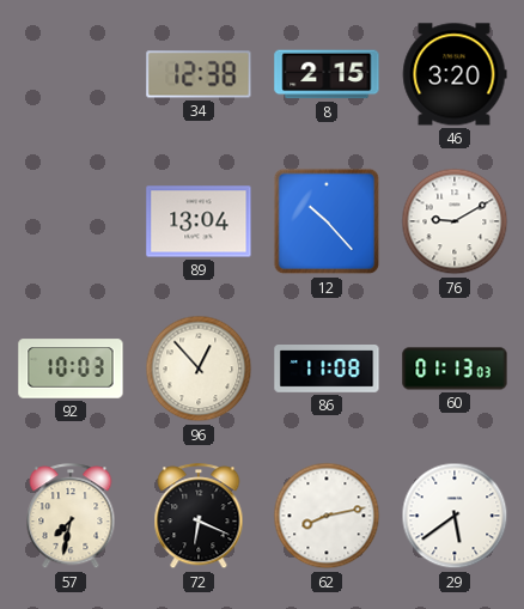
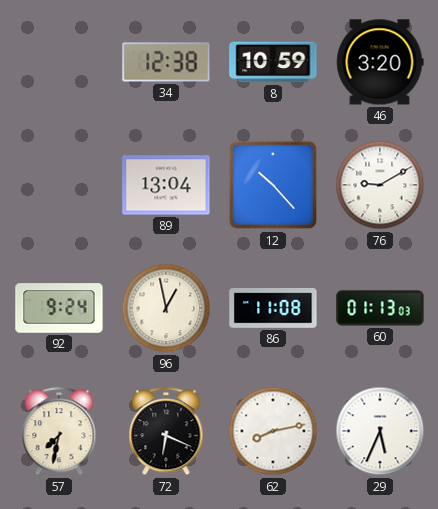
8: 2:15 -> 10:59
92: 10:03 -> 9:24
96: 12:53 -> 12:58
29: 5:39 -> 5:34
